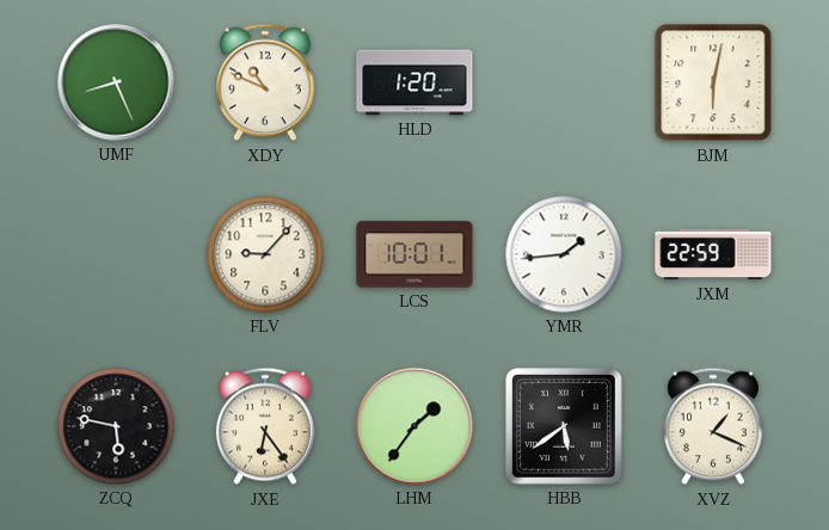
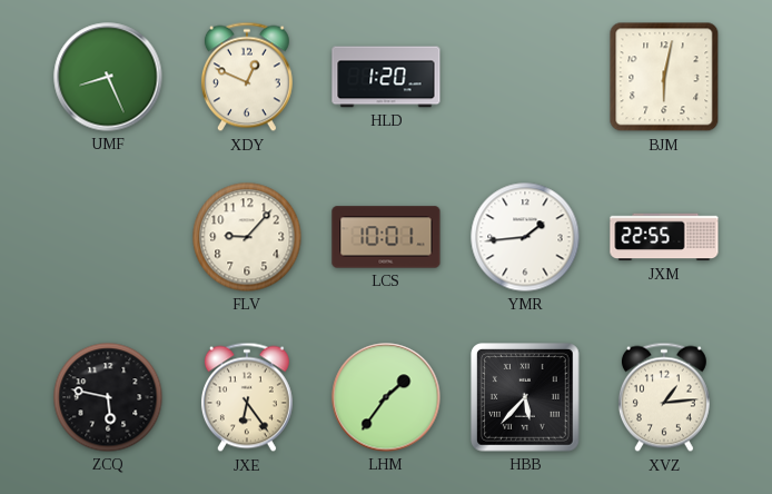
XDY: 10:49 -> 12:49
JXM: 22:59 -> 22:55
HBB: 5:39 -> 5:37
XVZ: 1:19 -> 1:14
